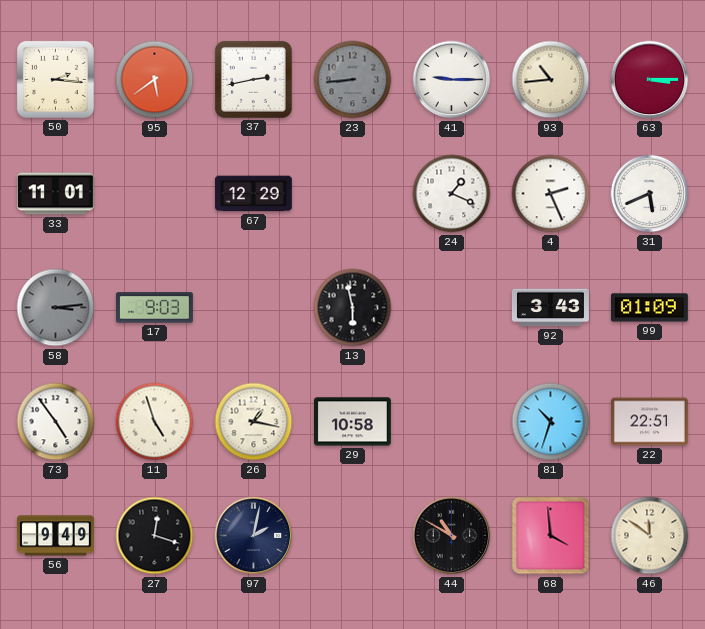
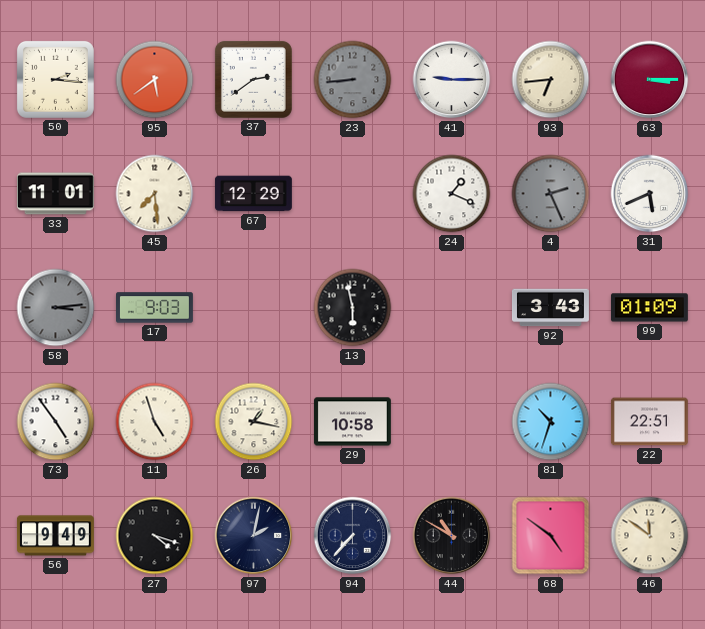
37: 2:43 -> 2:39
93: 10:44 -> 6:44
45: none -> 7:29
4 dial: white -> grey
27: 12:18 -> 4:18
94: none -> 7:37
68: 3:59 -> 4:51
